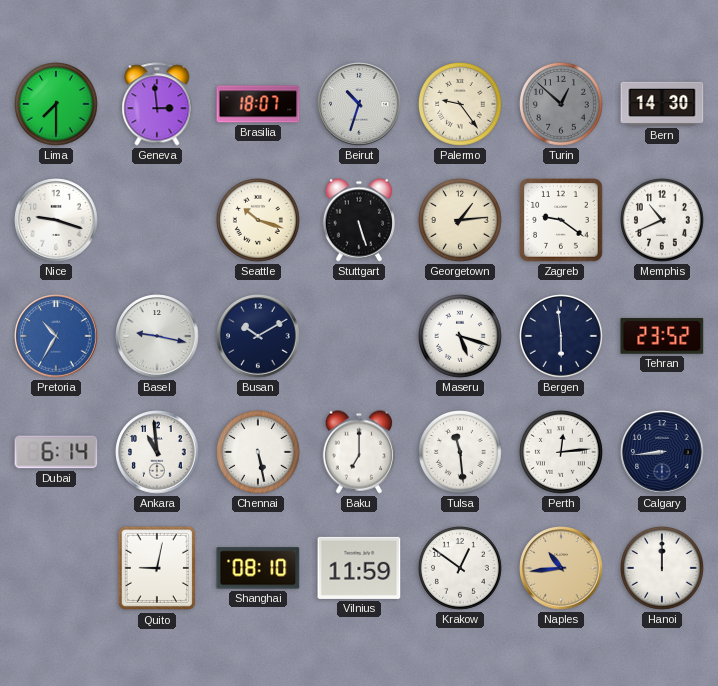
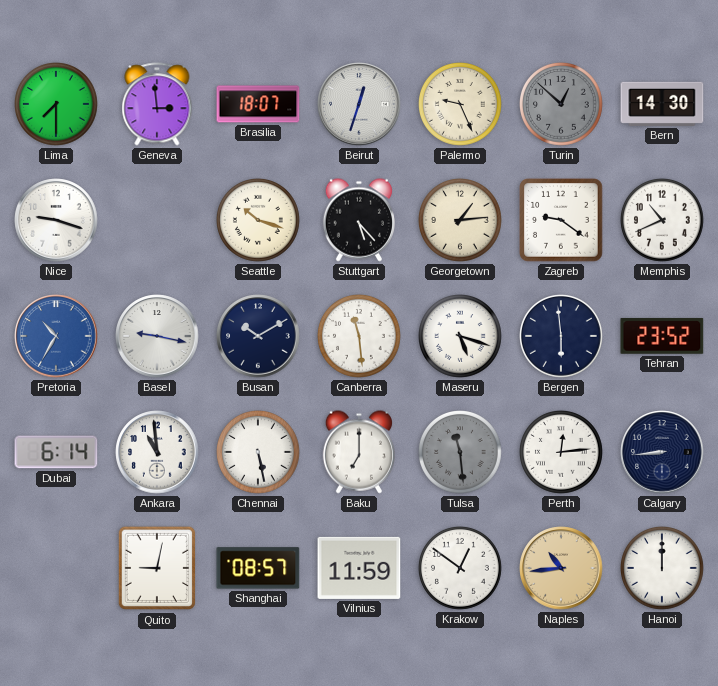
Beirut: 10:33 -> 12:33
Palermo: 9:24 -> 9:26
Stuttgart: 5:27 -> 5:23
Canberra: none -> 11:29
Tulsa dial: white -> grey
Shanghai: 08:10 -> 08:57
